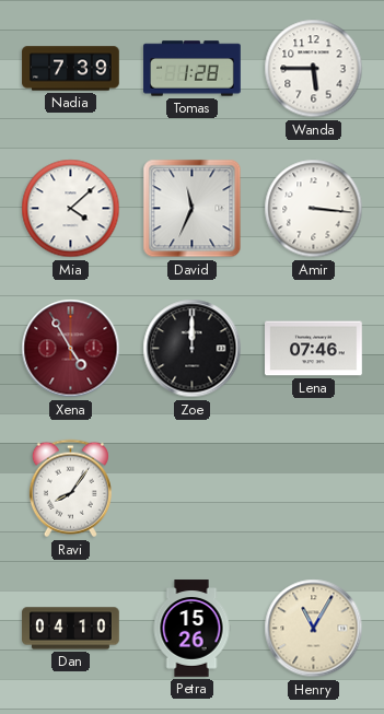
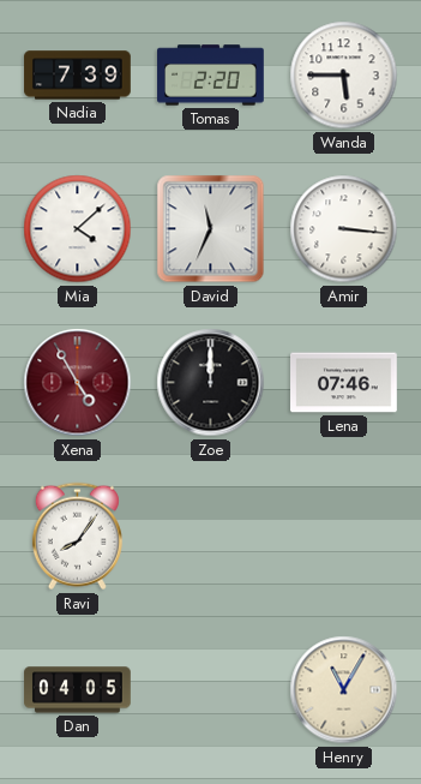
Tomas: 1:28 -> 2:20
Dan: 04:10 -> 04:05
Petra: 15:26 -> none
